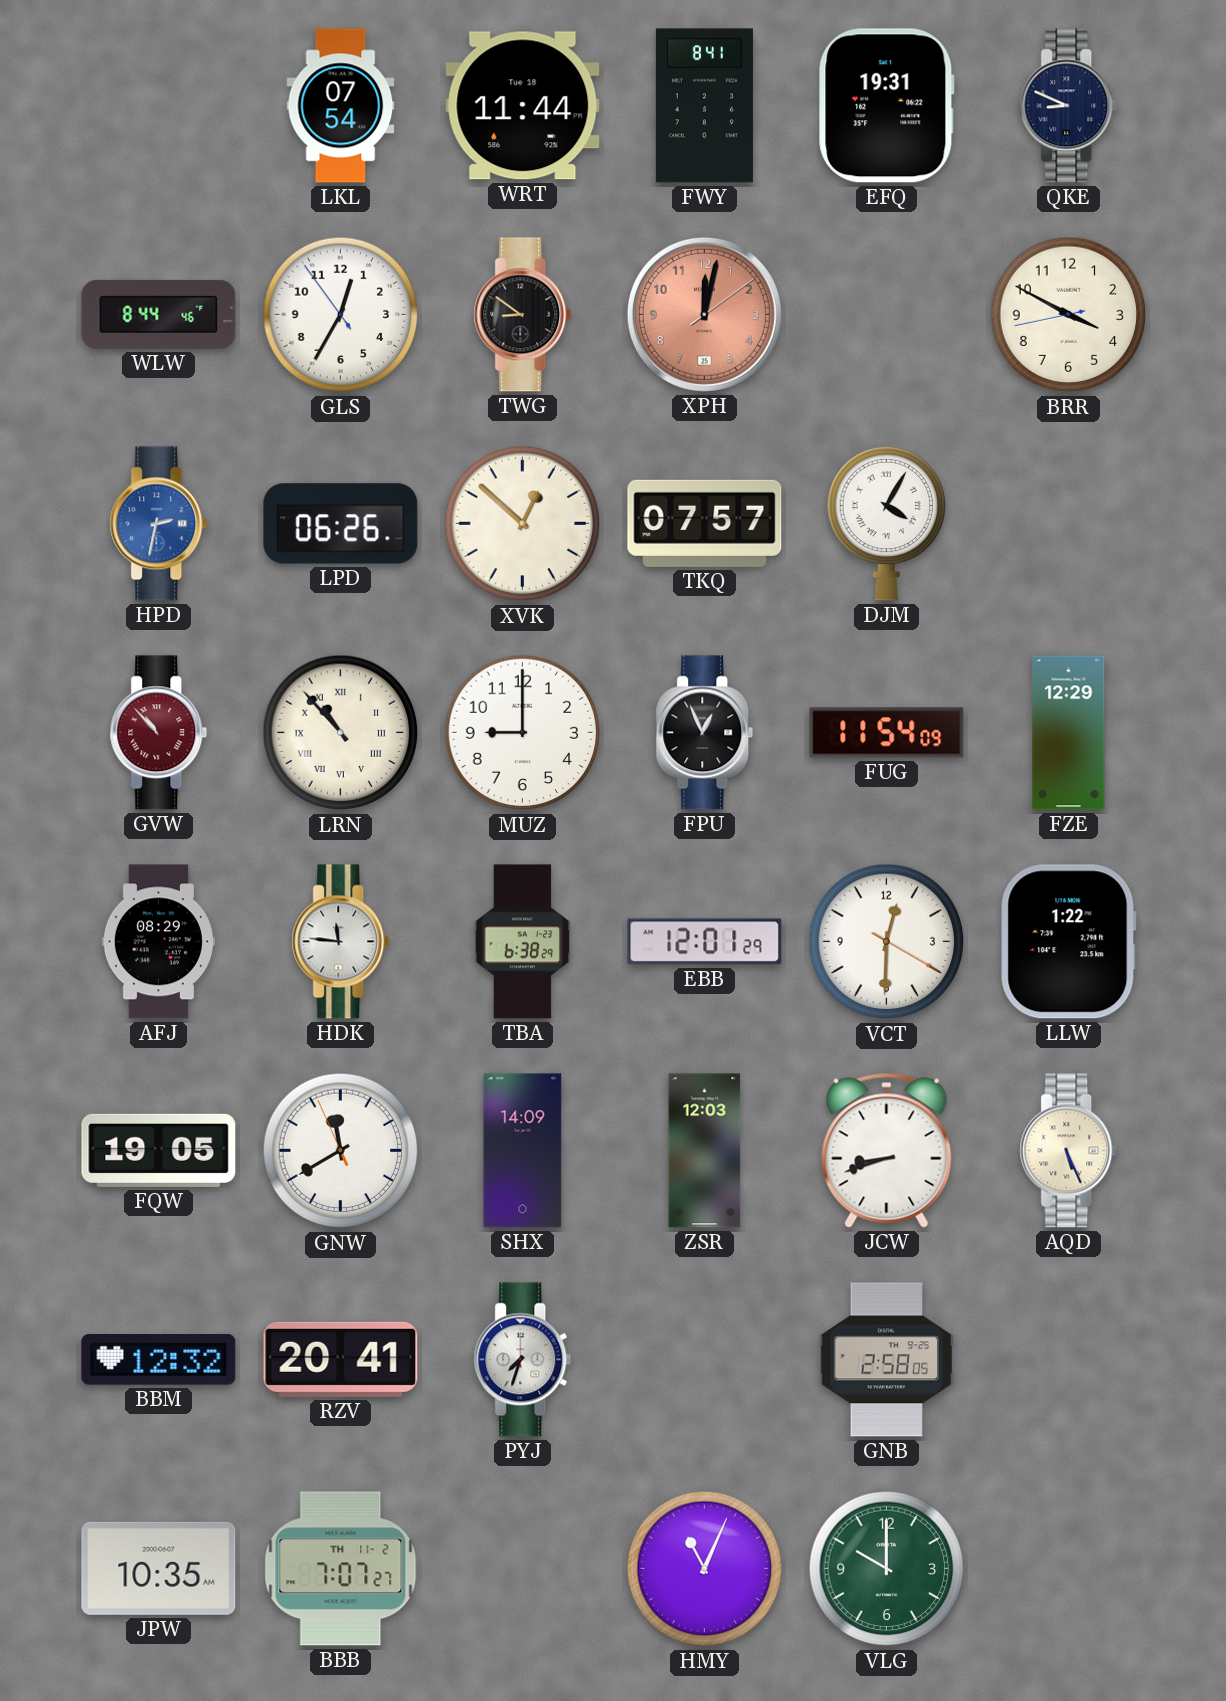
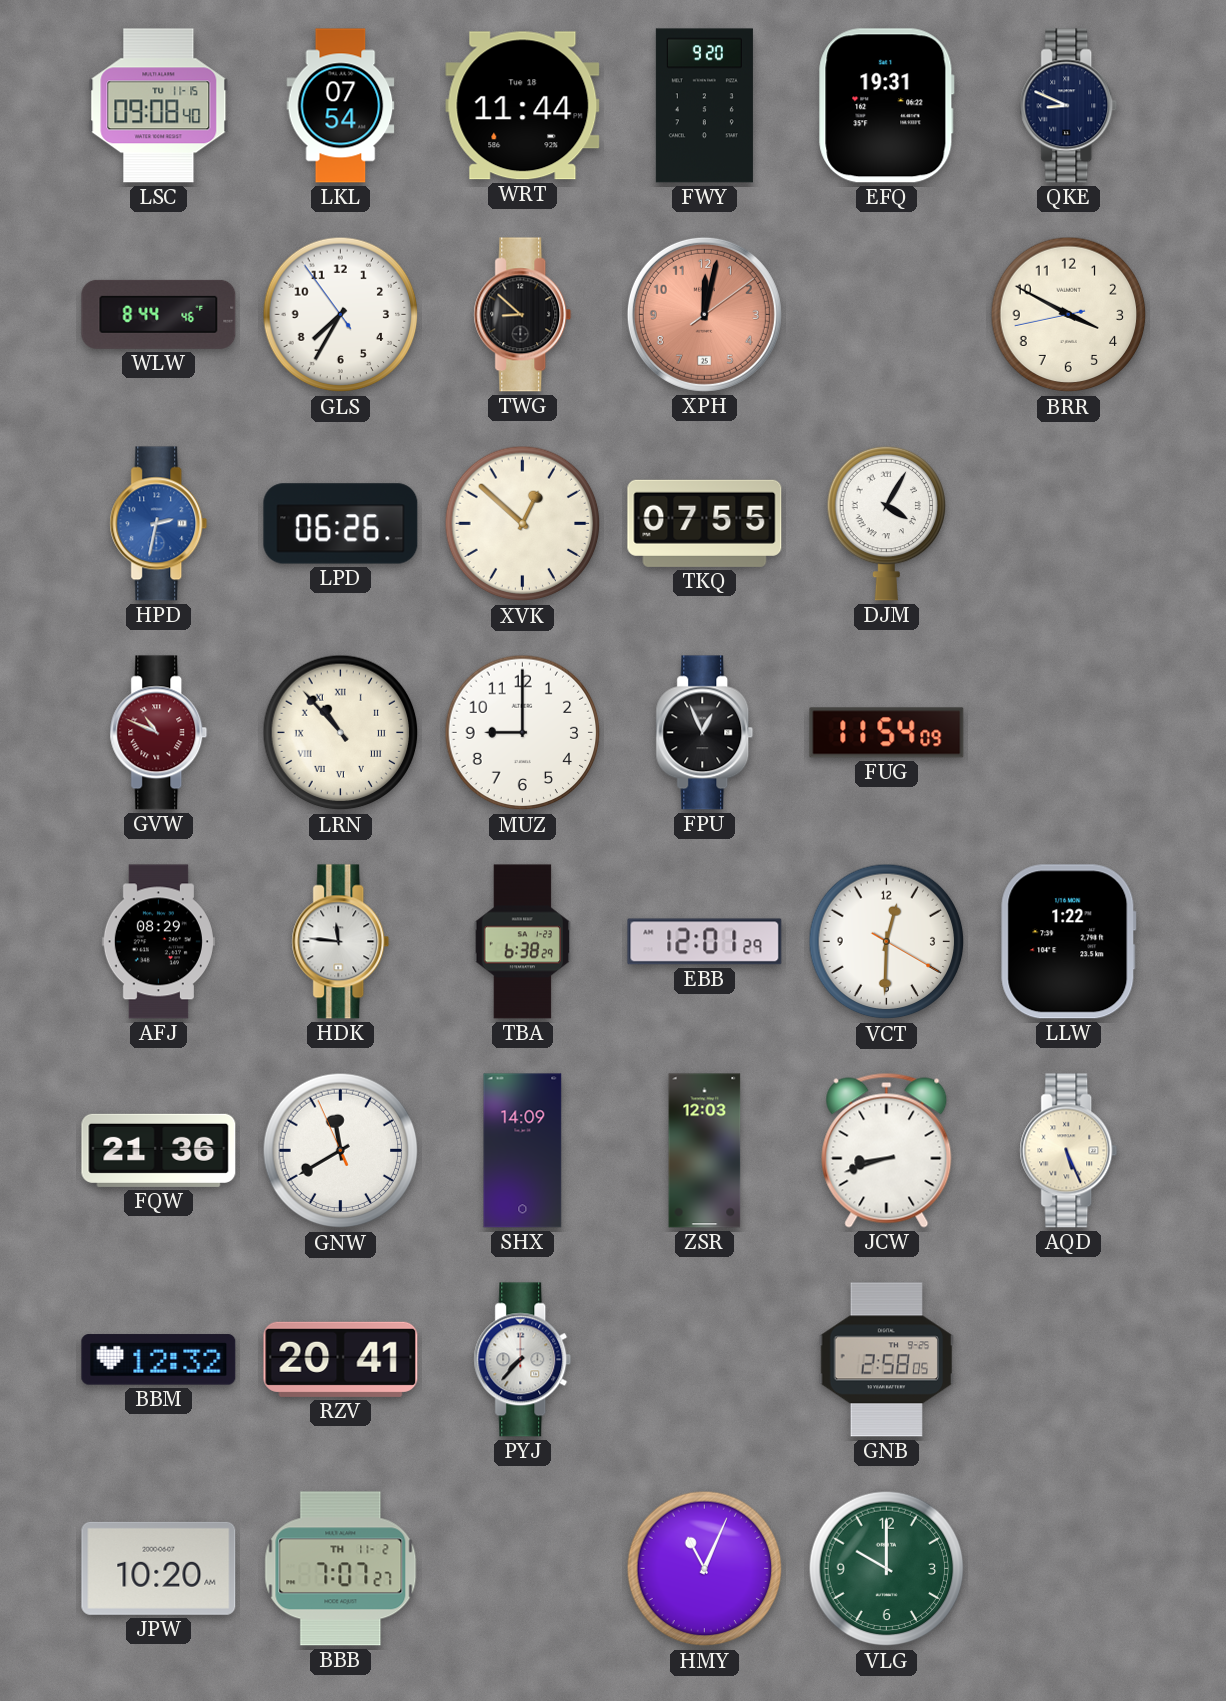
LSC: none -> 09:08
FWY: 8:41 -> 9:20
GLS: 12:34 -> 7:34
TWG: 8:51 -> 8:52
TKQ: 07:57 -> 07:55
GVW: 10:53 -> 10:49
FZE: 12:29 -> none
FQW: 19:05 -> 21:36
PYJ: 7:33 -> 7:37
JPW: 10:35 -> 10:20
